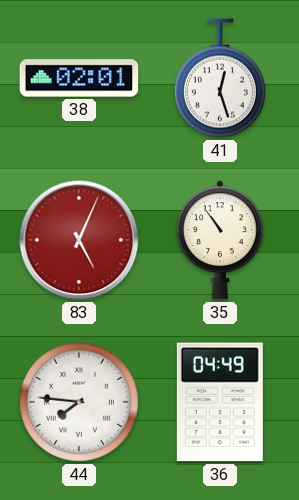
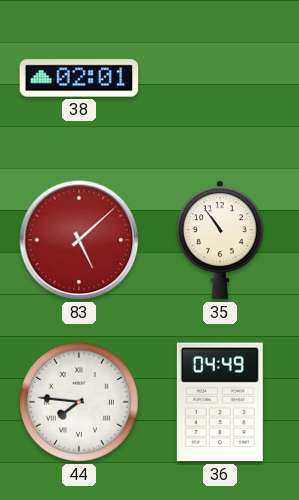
41: 12:27 -> none
83: 5:04 -> 5:08
